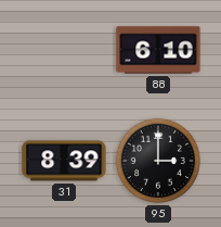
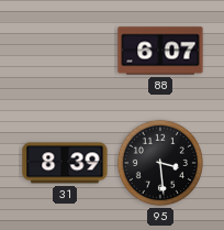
88: 6:10 -> 6:07
95: 3:00 -> 3:29
